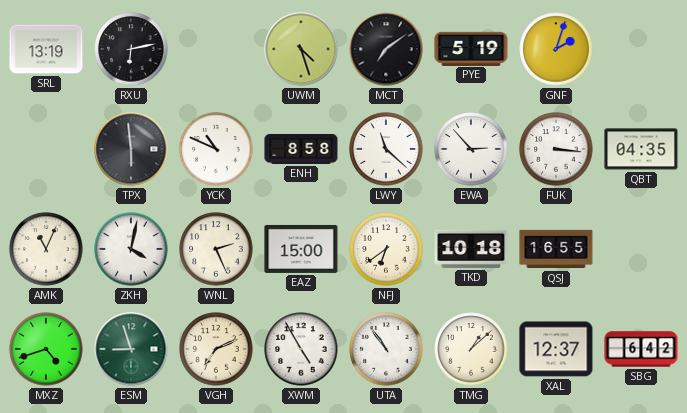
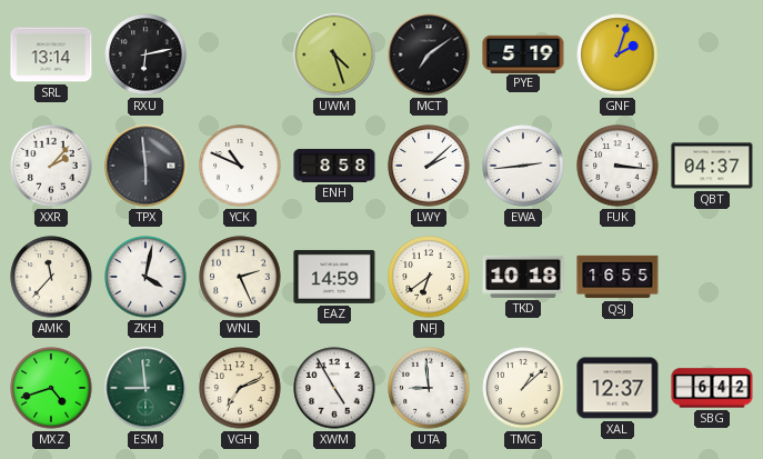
SRL: 13:19 -> 13:14
XXR: none -> 2:07
LWY: 11:22 -> 2:08
EWA: 2:53 -> 2:44
QBT: 04:35 -> 04:37
AMK: 11:04 -> 11:37
EAZ: 15:00 -> 14:59
ESM: 8:57 -> 8:59
UTA: 10:54 -> 8:59
